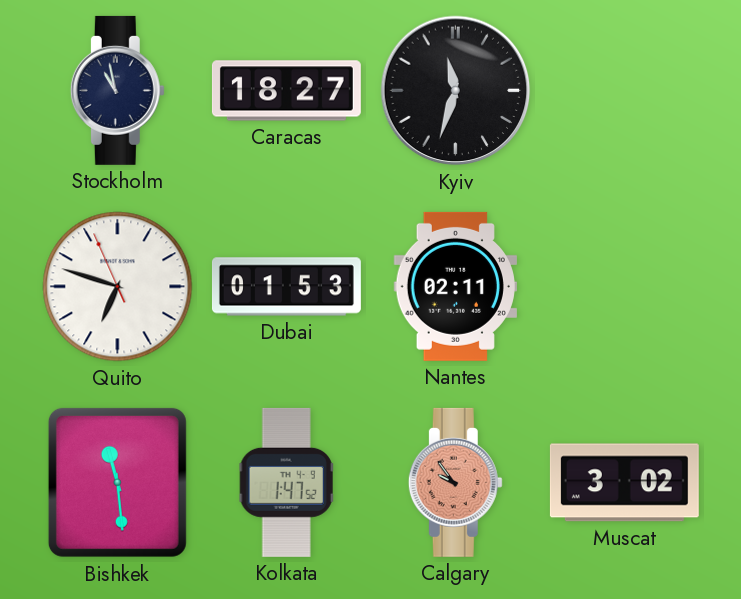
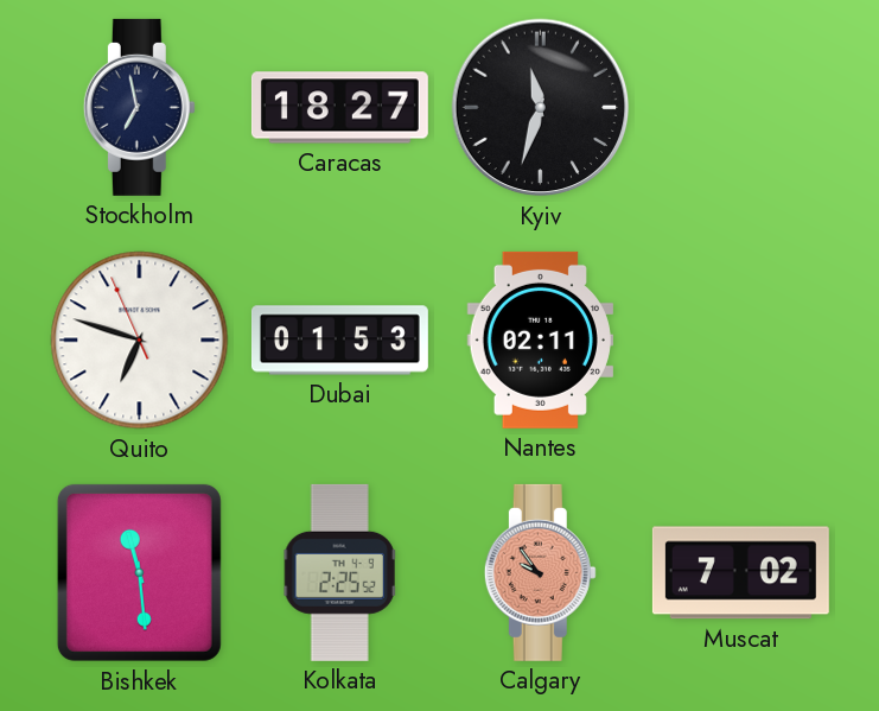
Stockholm: 10:58 -> 6:58
Kolkata: 1:47 -> 2:25
Muscat: 3:02 -> 7:02
